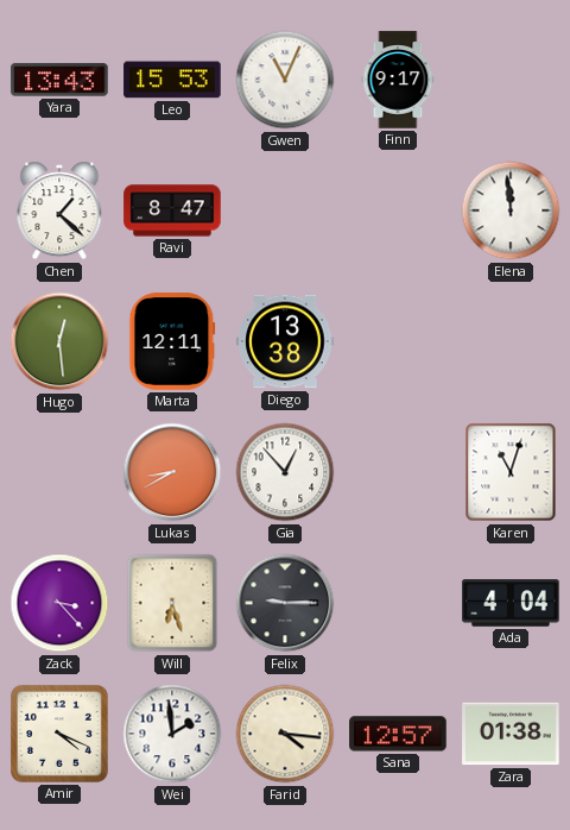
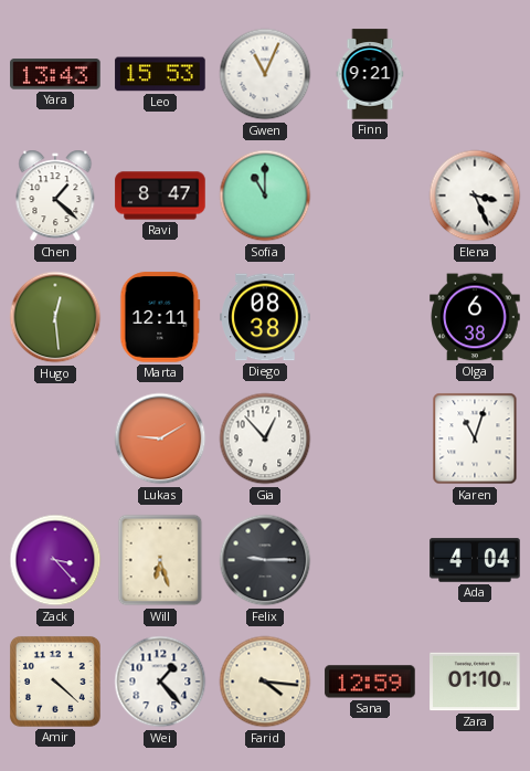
Finn: 9:17 -> 9:21
Sofia: none -> 11:00
Elena: 11:59 -> 3:26
Diego: 13:38 -> 08:38
Olga: none -> 6:38
Lukas: 8:40 -> 9:10
Amir: 4:19 -> 4:22
Wei: 1:59 -> 1:23
Sana: 12:57 -> 12:59
Zara: 01:38 -> 01:10
